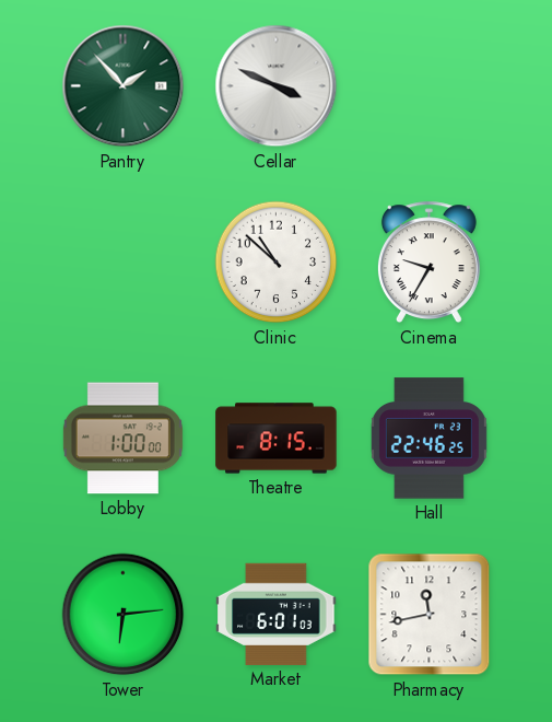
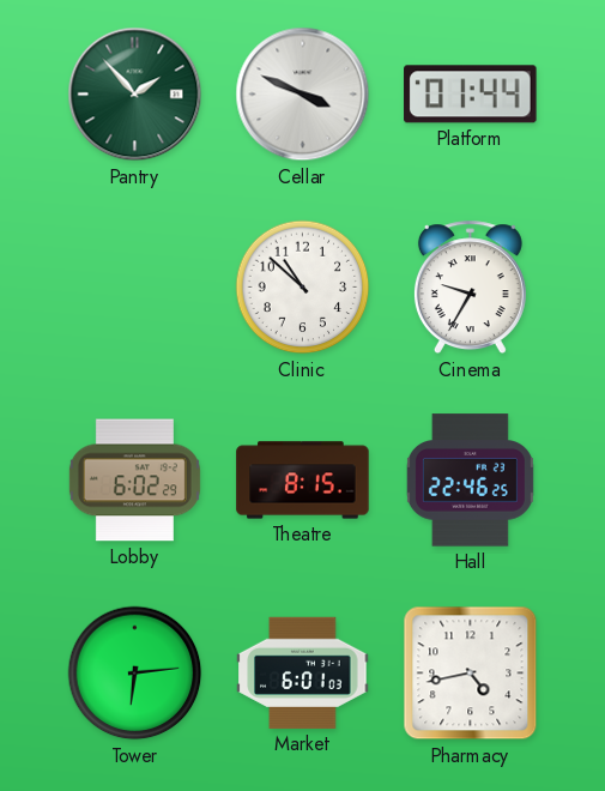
Platform: none -> 01:44
Lobby: 1:00 -> 6:02
Pharmacy: 11:43 -> 4:43
